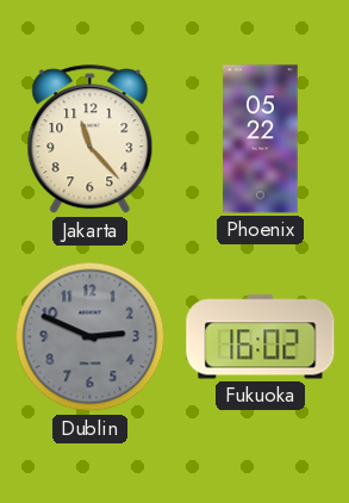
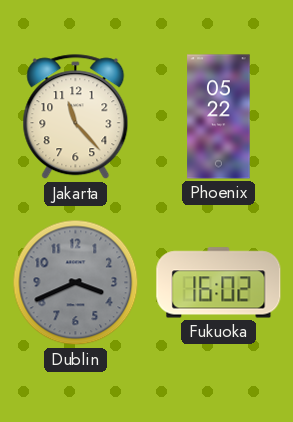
Dublin: 2:49 -> 3:41
